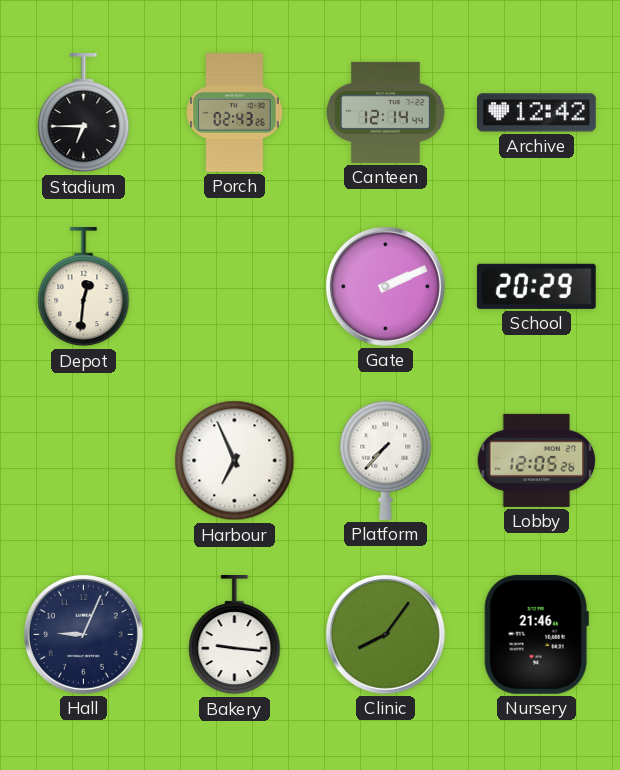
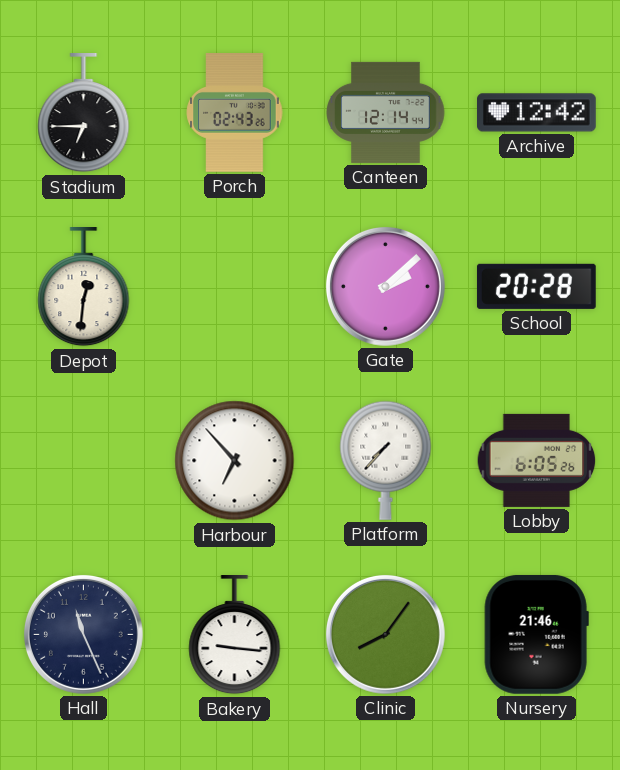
Gate: 2:11 -> 2:08
School: 20:29 -> 20:28
Harbour: 6:56 -> 6:53
Lobby: 12:05 -> 6:05
Hall: 9:04 -> 11:26
